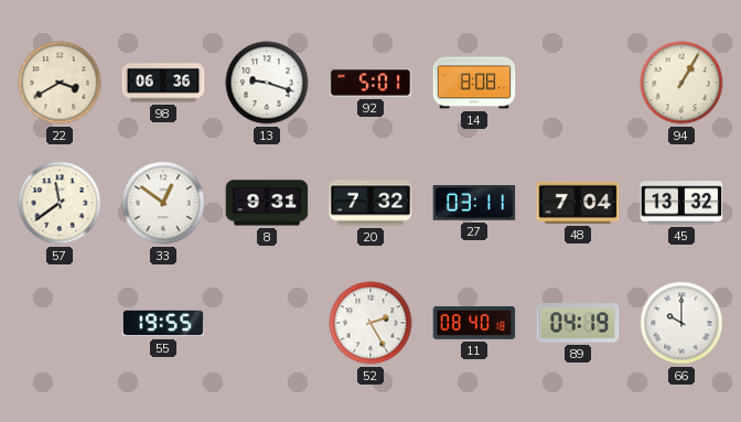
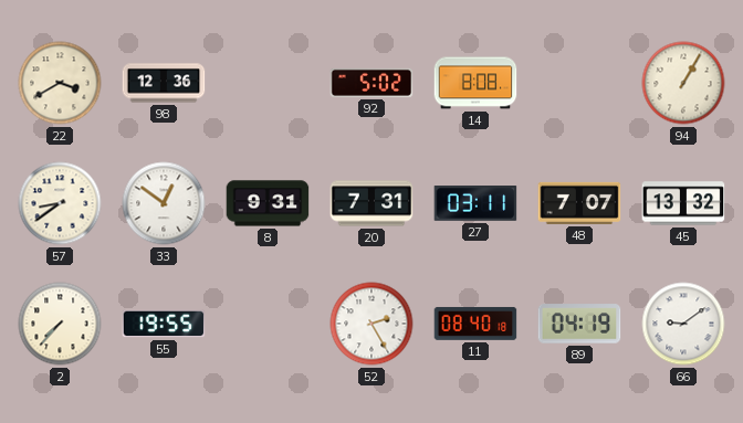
98: 06:36 -> 12:36
13: 9:18 -> none
92: 5:01 -> 5:02
57: 11:39 -> 8:39
20: 7:32 -> 7:31
48: 7:04 -> 7:07
2: none -> 7:37
66: 10:00 -> 9:09
